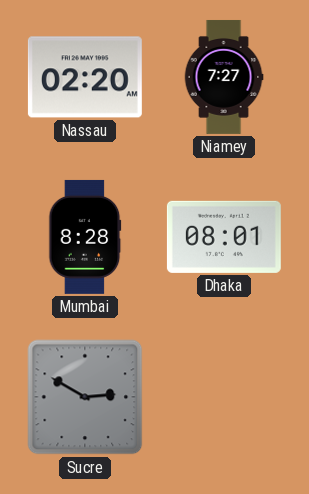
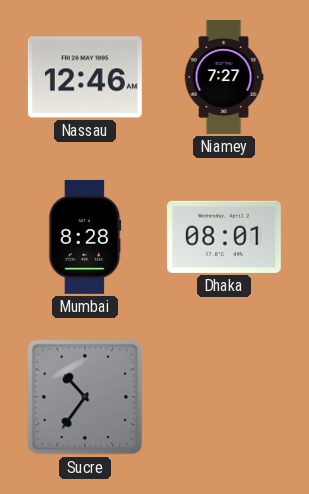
Nassau: 02:20 -> 12:46
Sucre: 2:50 -> 10:36
